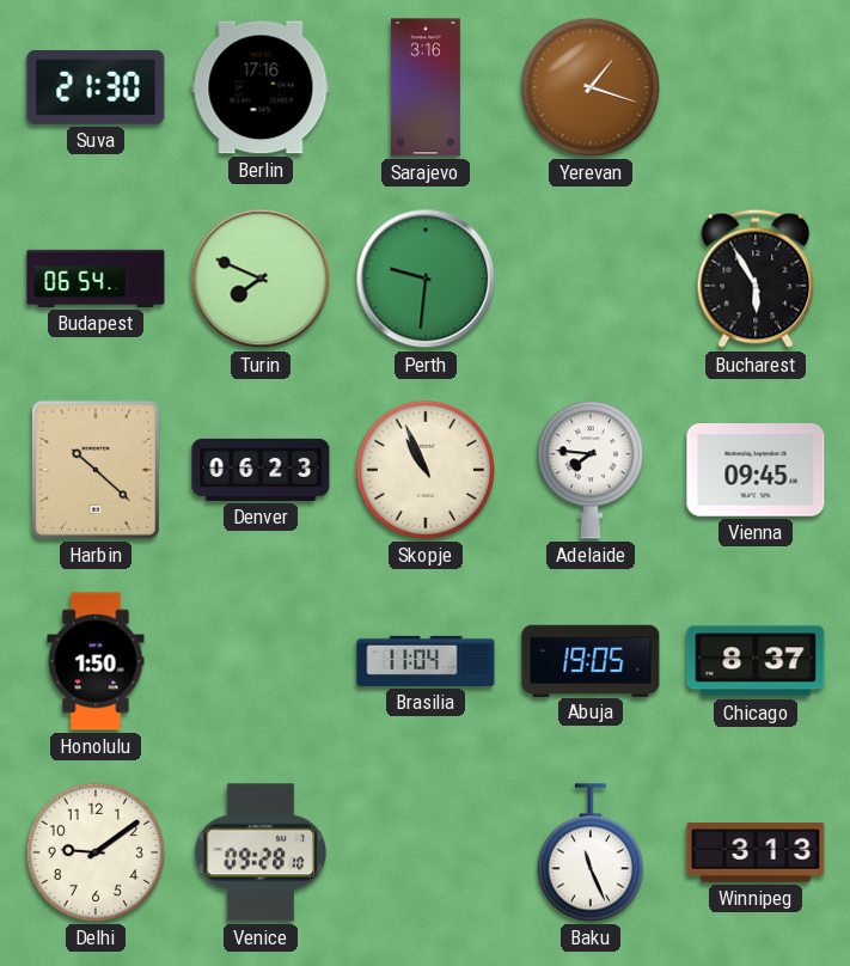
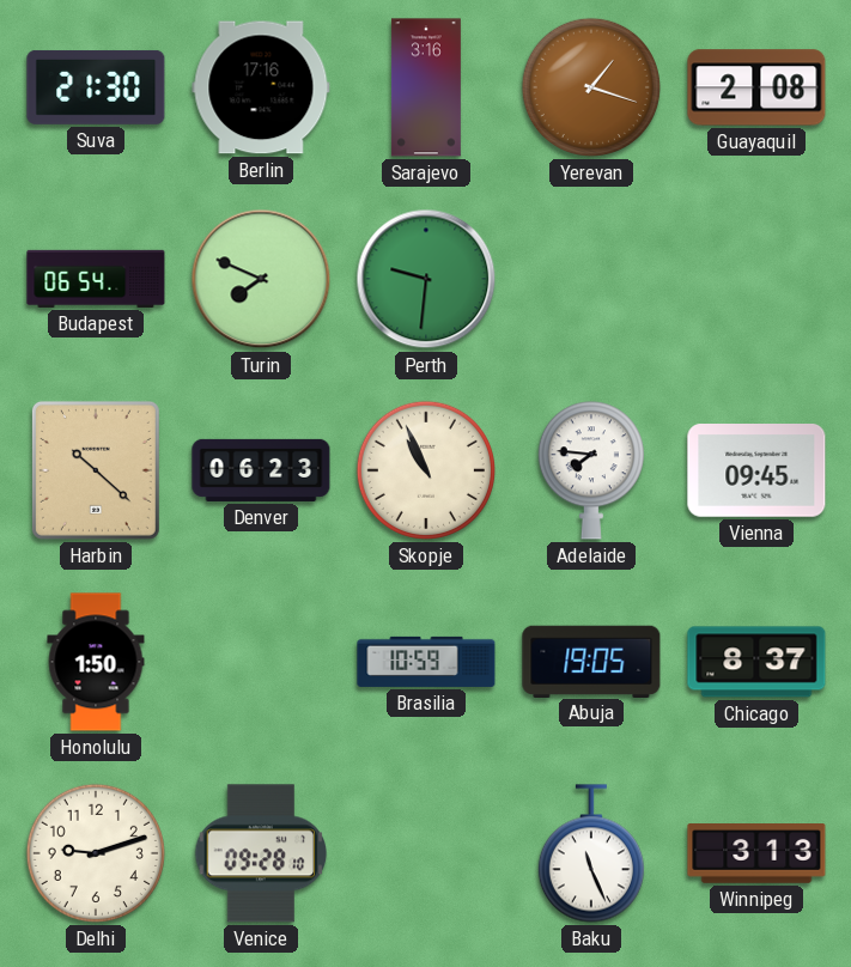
Guayaquil: none -> 2:08
Bucharest: 5:55 -> none
Brasilia: 11:04 -> 10:59
Delhi: 9:09 -> 9:12
